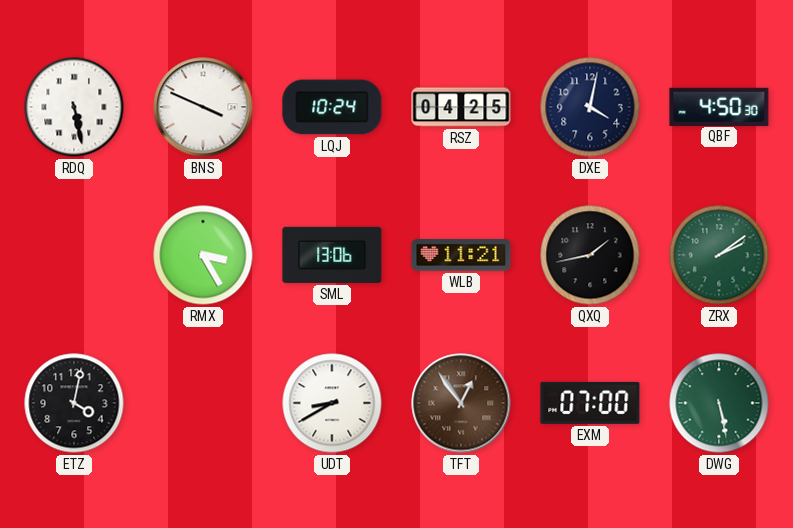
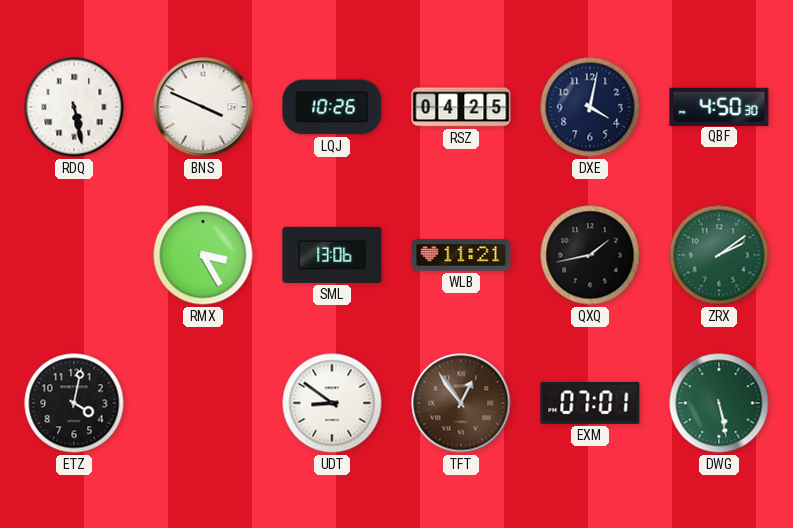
LQJ: 10:24 -> 10:26
UDT: 8:40 -> 8:51
EXM: 07:00 -> 07:01
